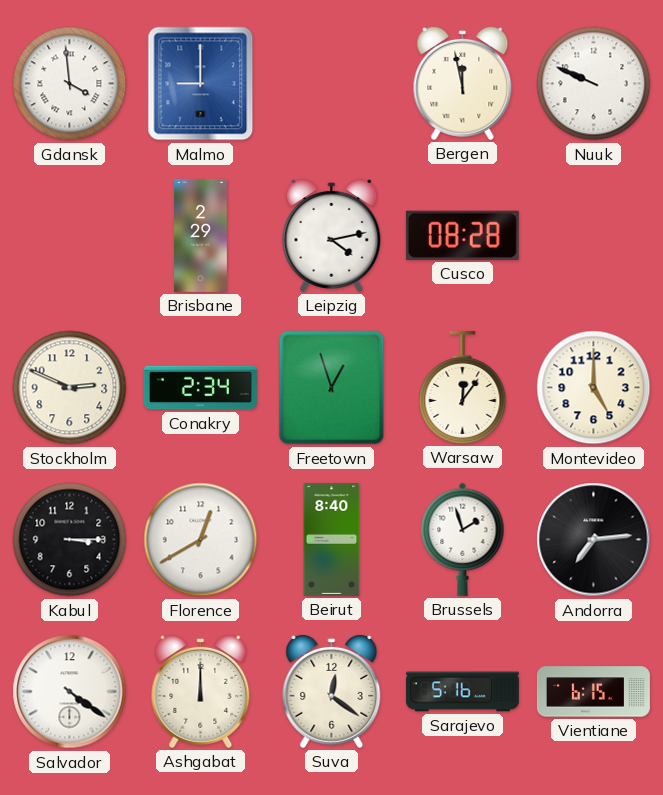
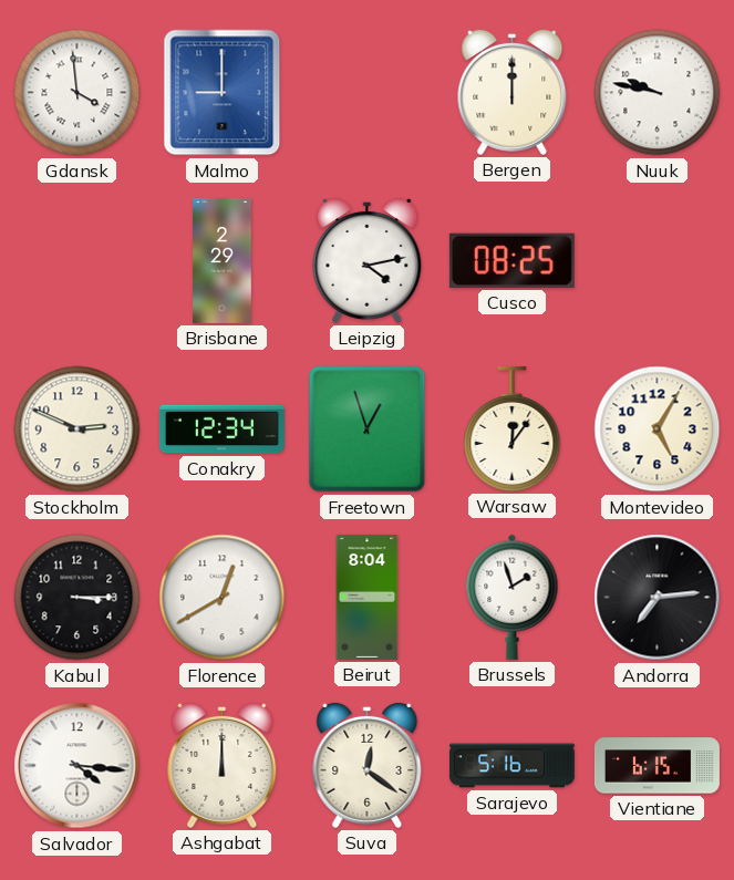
Bergen: 11:58 -> 12:00
Nuuk: 9:49 -> 9:47
Cusco: 08:28 -> 08:25
Conakry: 2:34 -> 12:34
Montevideo: 5:00 -> 5:05
Beirut: 8:40 -> 8:04
Salvador: 4:21 -> 4:16
